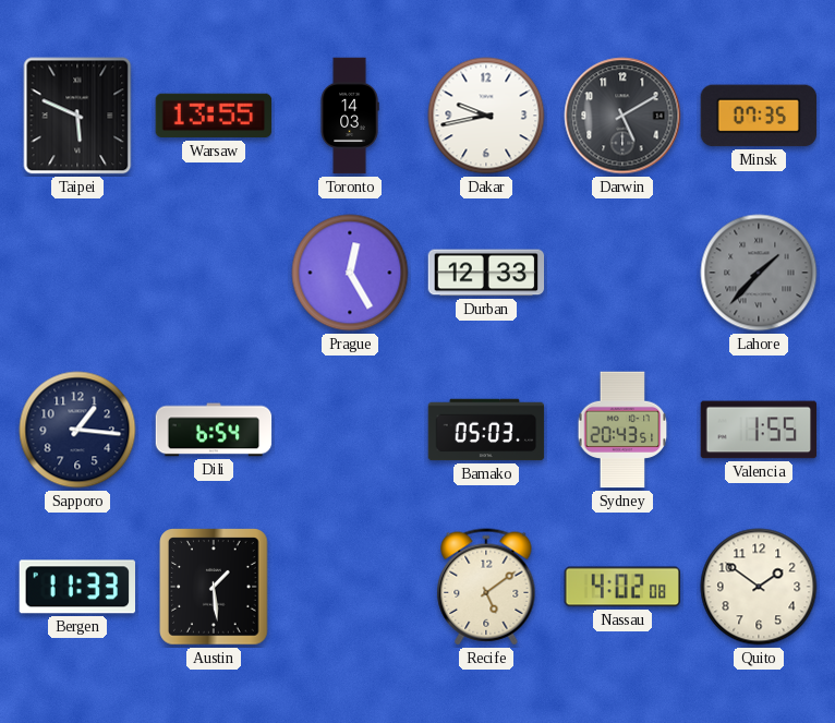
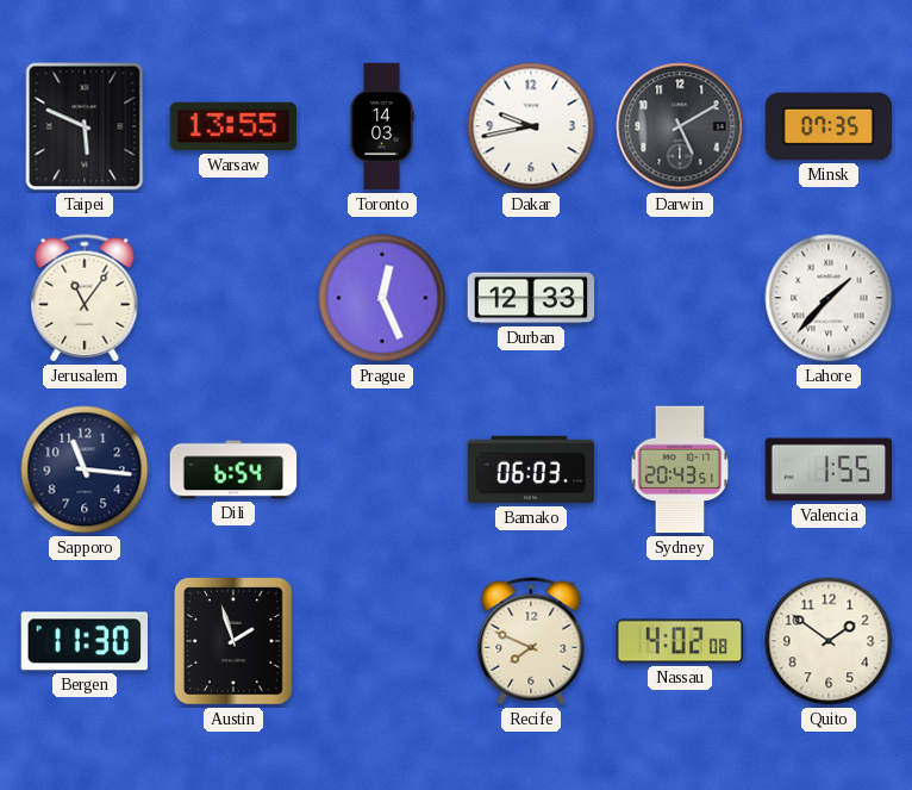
Jerusalem: none -> 11:06
Prague: 12:25 -> 12:26
Lahore dial: grey -> white
Sapporo: 1:16 -> 11:16
Bamako: 05:03 -> 06:03
Bergen: 11:33 -> 11:30
Austin: 1:29 -> 1:57
Recife: 5:09 -> 7:49
